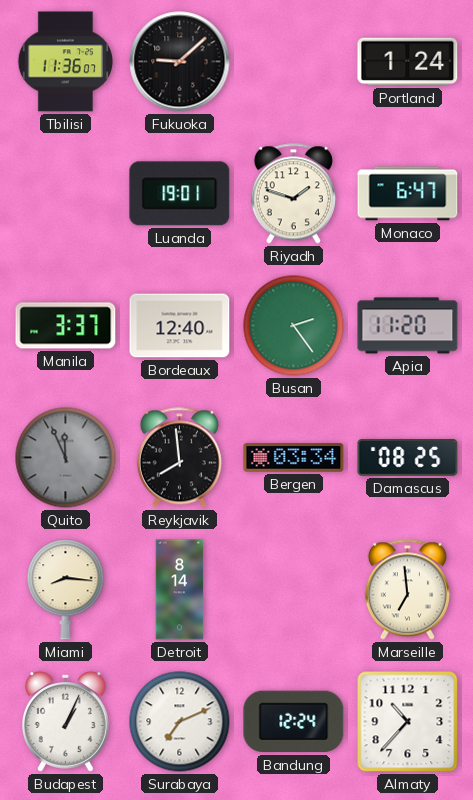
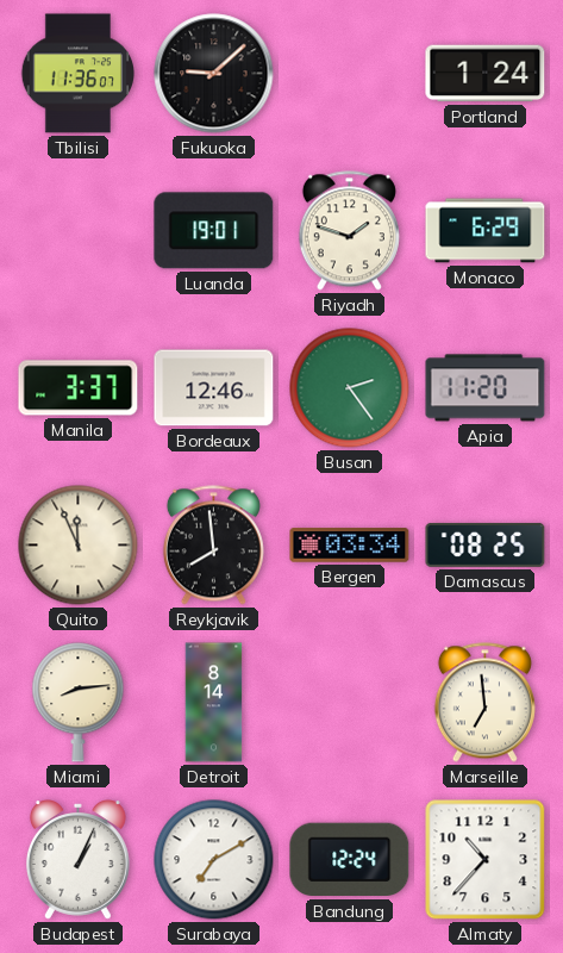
Monaco: 6:47 -> 6:29
Bordeaux: 12:40 -> 12:46
Quito dial: grey -> cream
Miami: 8:16 -> 8:14
Surabaya: 7:11 -> 7:10
